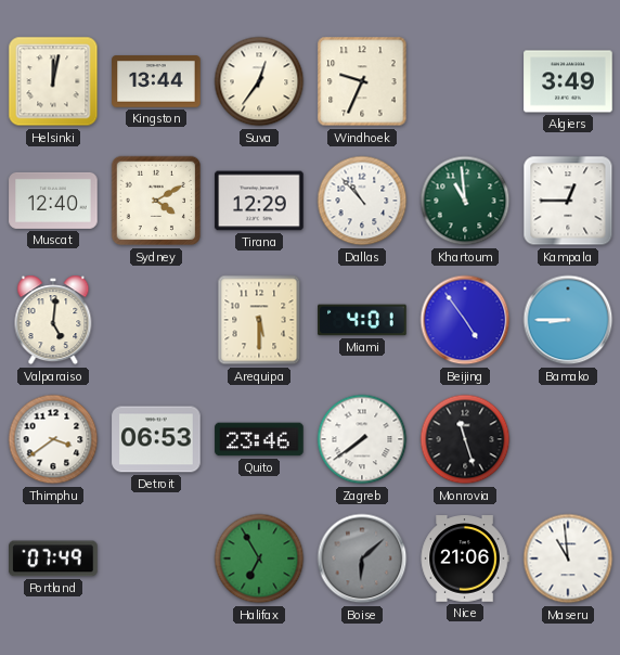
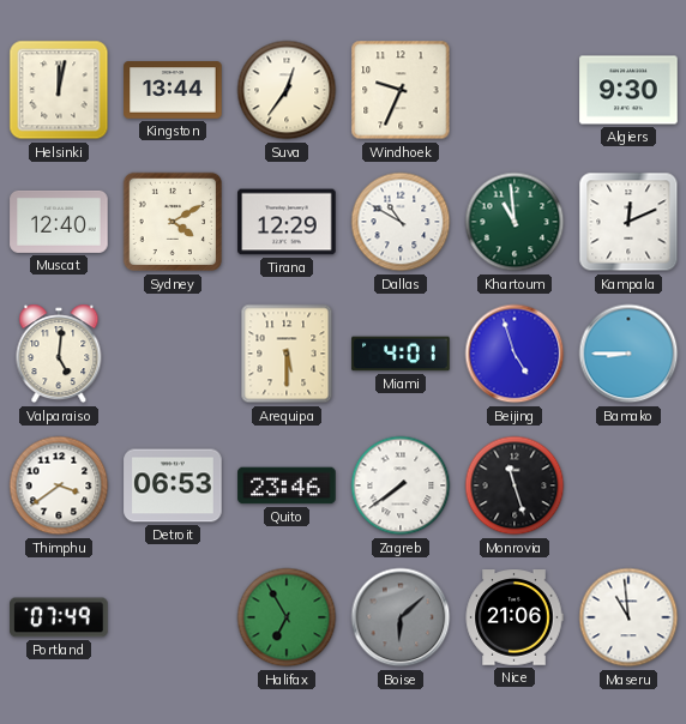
Algiers: 3:49 -> 9:30
Dallas: 10:53 -> 10:50
Kampala: 12:45 -> 12:11
Beijing: 4:54 -> 4:57
